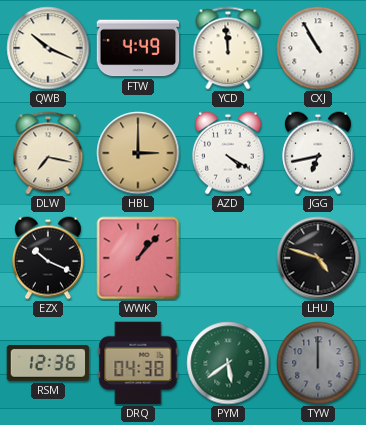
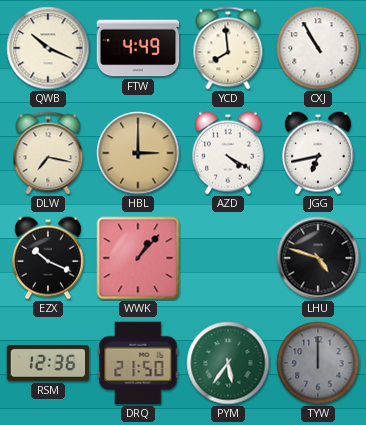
YCD: 11:59 -> 7:59
DRQ: 04:38 -> 21:50
PYM: 5:39 -> 5:36
